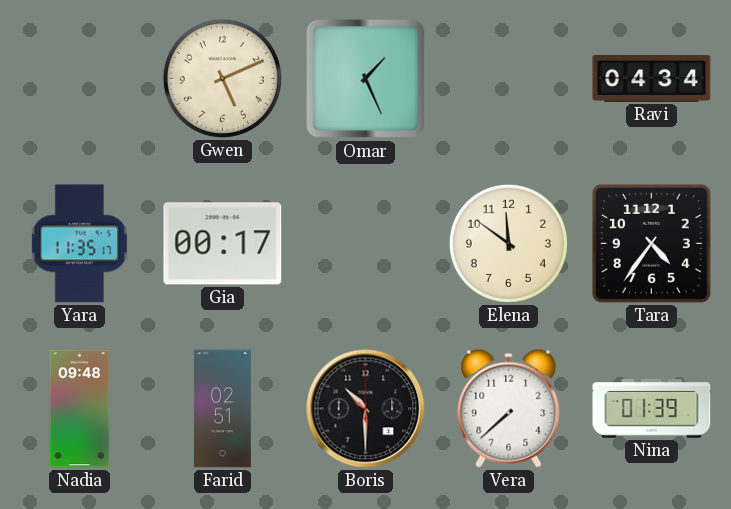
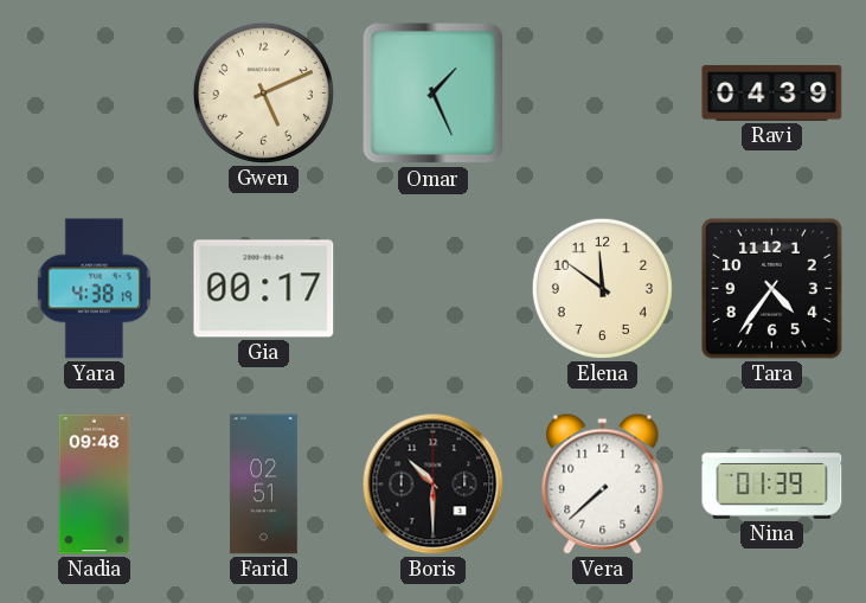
Ravi: 04:34 -> 04:39
Yara: 11:35 -> 4:38
